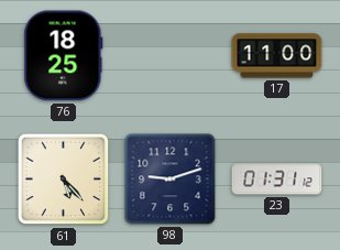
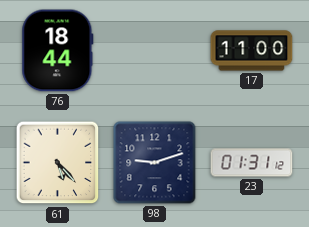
76: 18:25 -> 18:44
